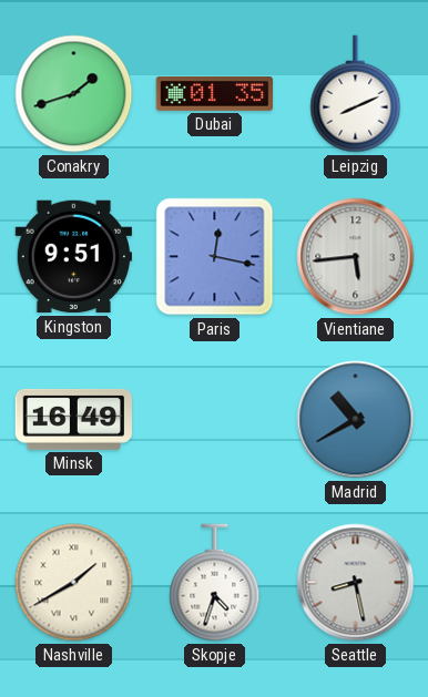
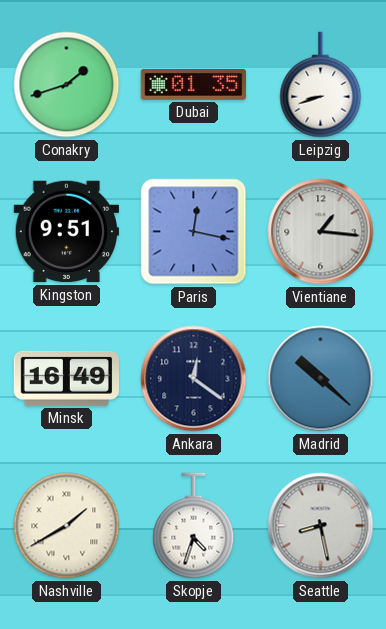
Leipzig: 8:11 -> 8:42
Vientiane: 5:44 -> 1:16
Ankara: none -> 12:21
Madrid: 10:40 -> 10:22
